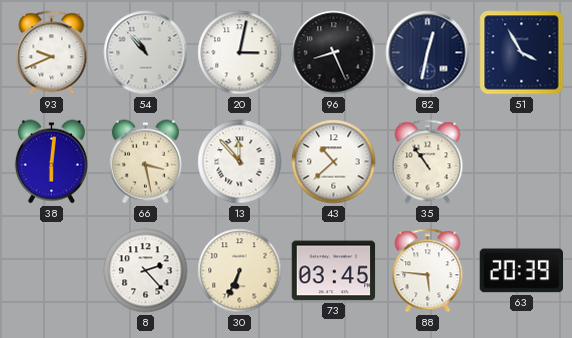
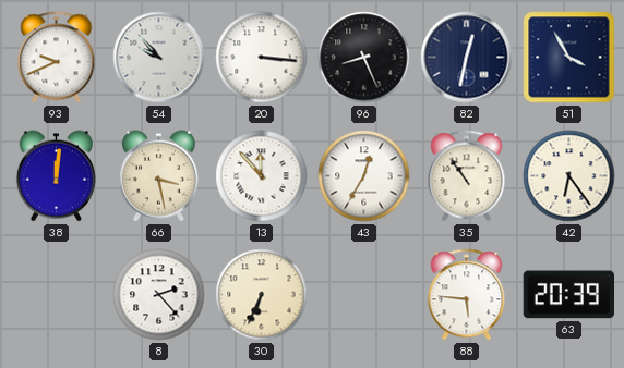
54: 10:53 -> 9:53
20: 3:02 -> 3:16
38: 6:01 -> 12:01
43: 10:38 -> 12:35
42: none -> 6:24
73: 03:45 -> none
